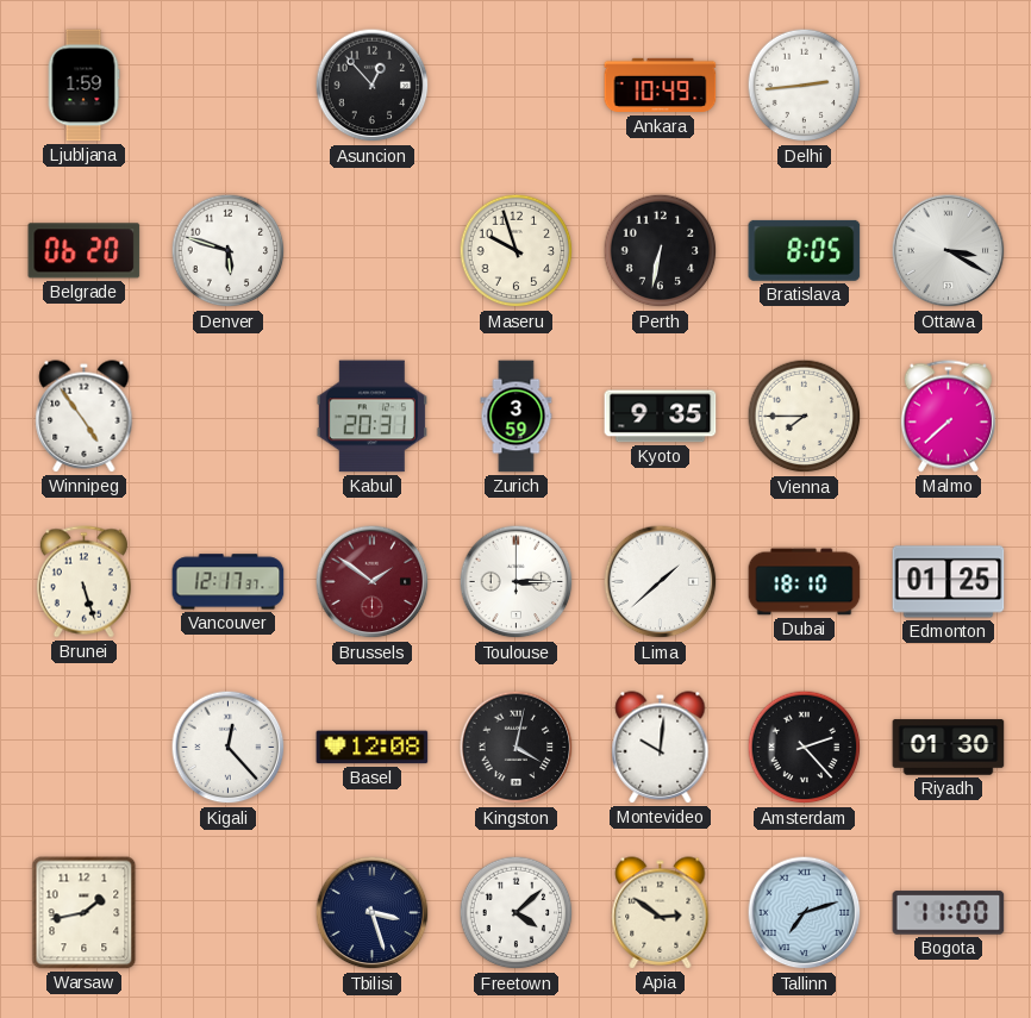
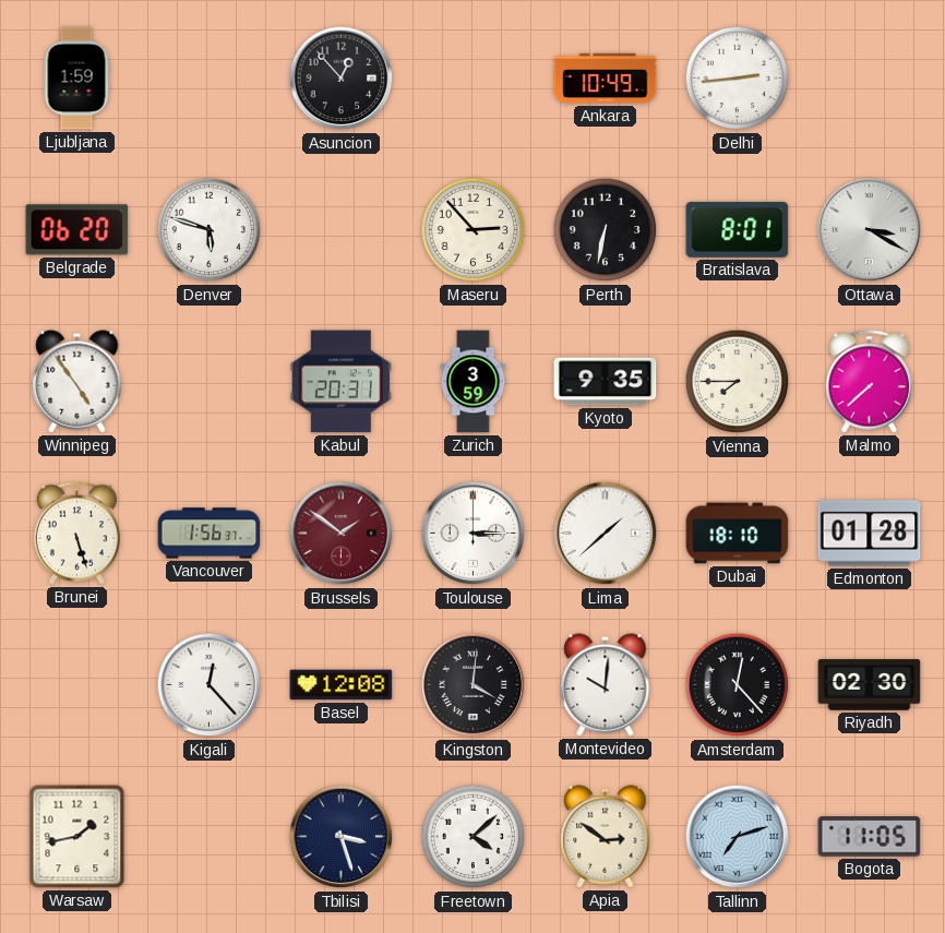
Maseru: 9:57 -> 2:53
Bratislava: 8:05 -> 8:01
Vancouver: 12:17 -> 1:56
Edmonton: 01:25 -> 01:28
Kingston: 4:02 -> 4:01
Amsterdam: 2:23 -> 12:23
Riyadh: 01:30 -> 02:30
Bogota: 11:00 -> 11:05
